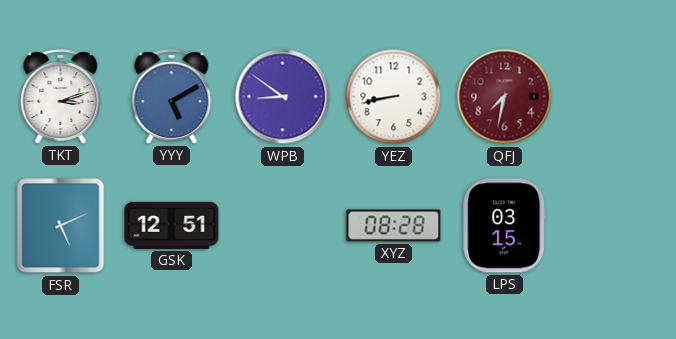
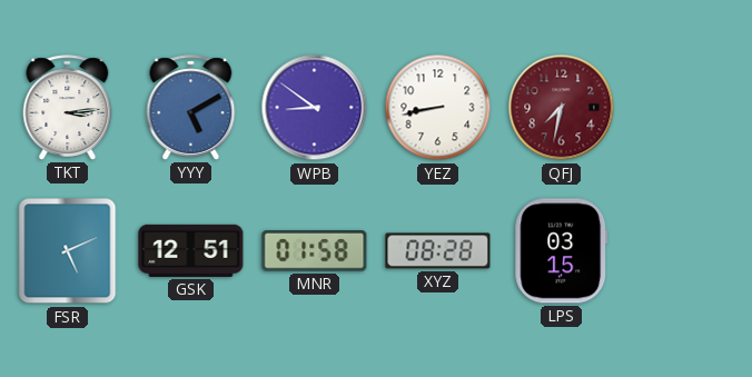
TKT: 3:12 -> 3:14
MNR: none -> 01:58
